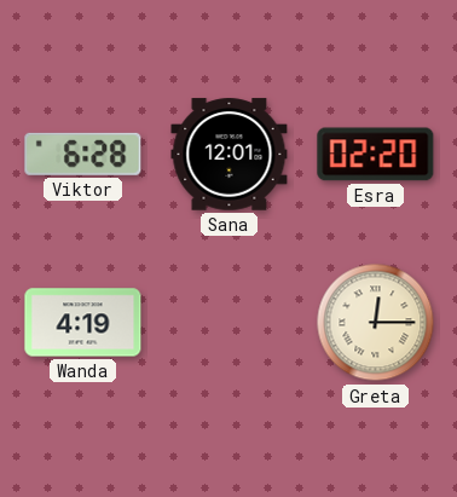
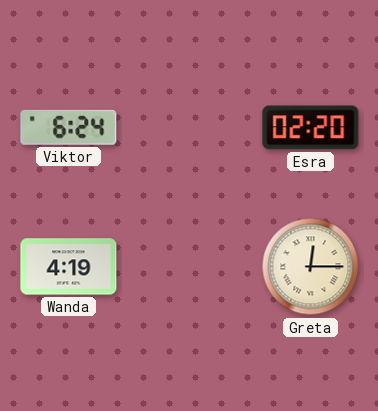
Viktor: 6:28 -> 6:24
Sana: 12:01 -> none
